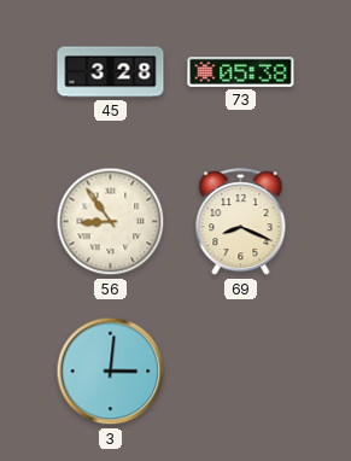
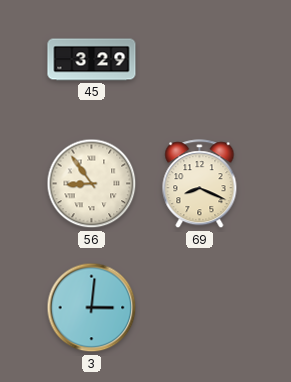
45: 3:28 -> 3:29
73: 05:38 -> none
